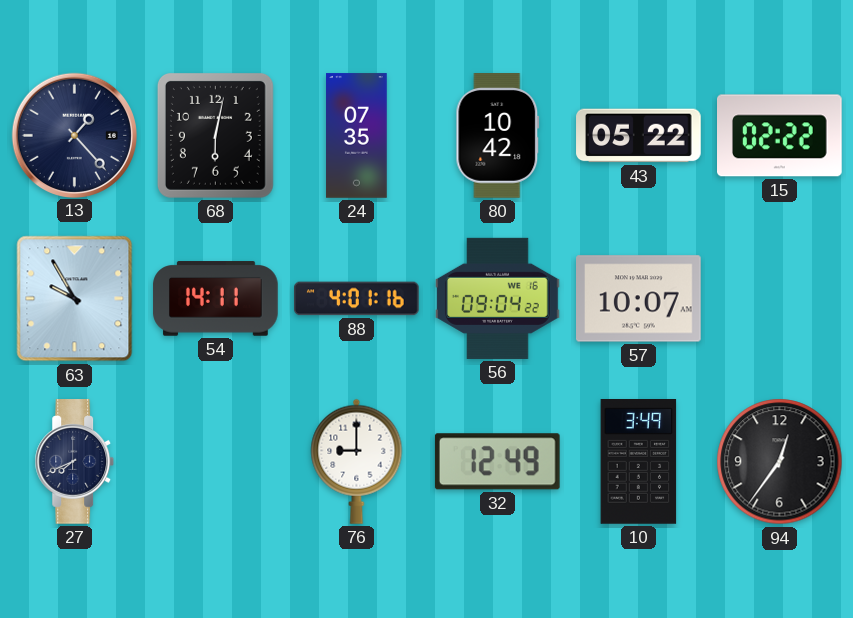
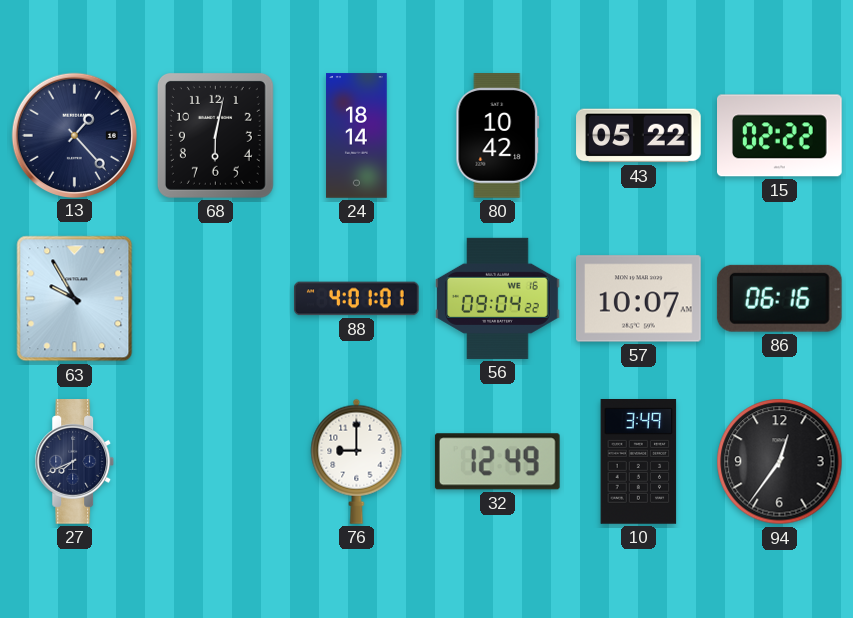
24: 07:35 -> 18:14
54: 14:11 -> none
88: 4:01:16 -> 4:01:01
86: none -> 06:16
